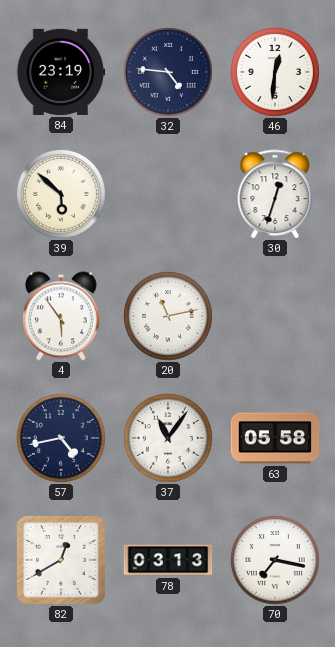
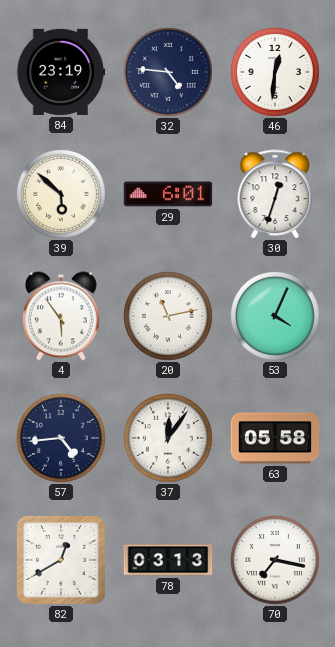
29: none -> 6:01
53: none -> 4:04
57: 4:43 -> 4:44
37: 11:06 -> 12:06
